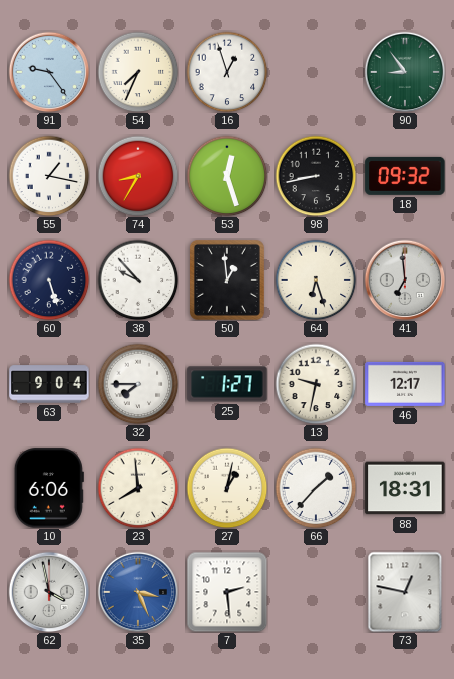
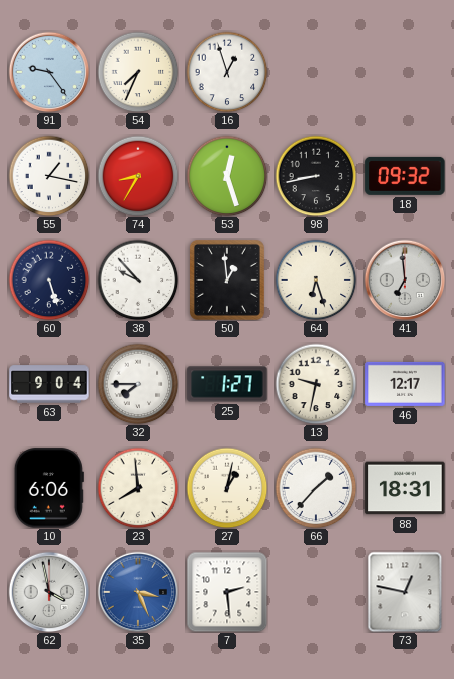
90: 8:54 -> none
